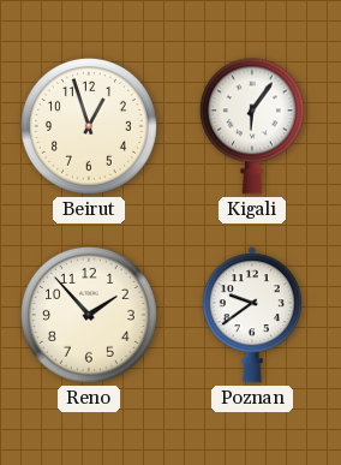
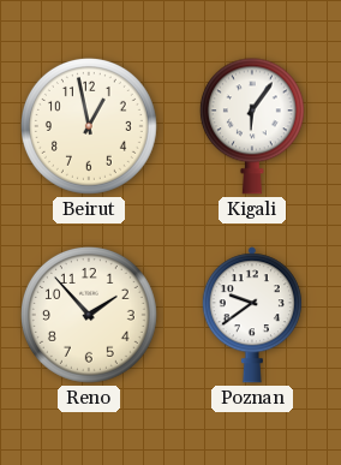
Beirut: 12:57 -> 12:58
